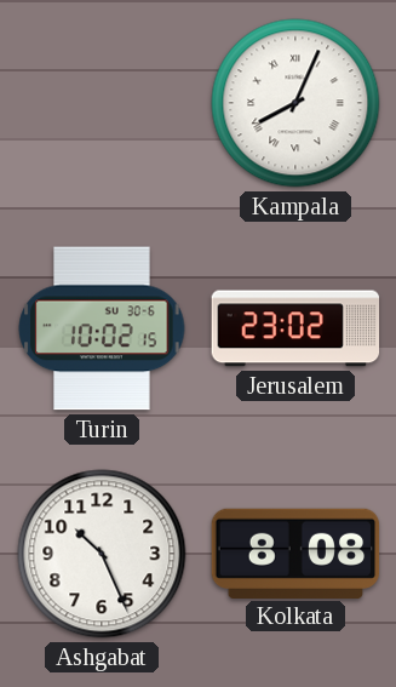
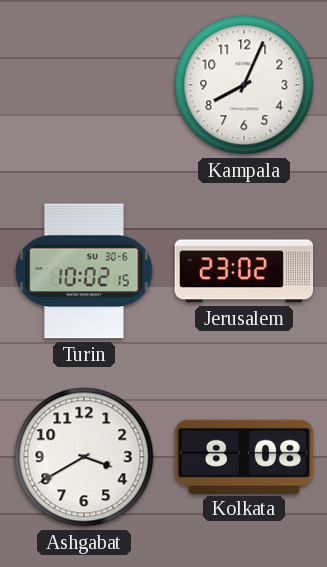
Kampala numerals: Roman -> Arabic
Ashgabat: 10:26 -> 3:40
